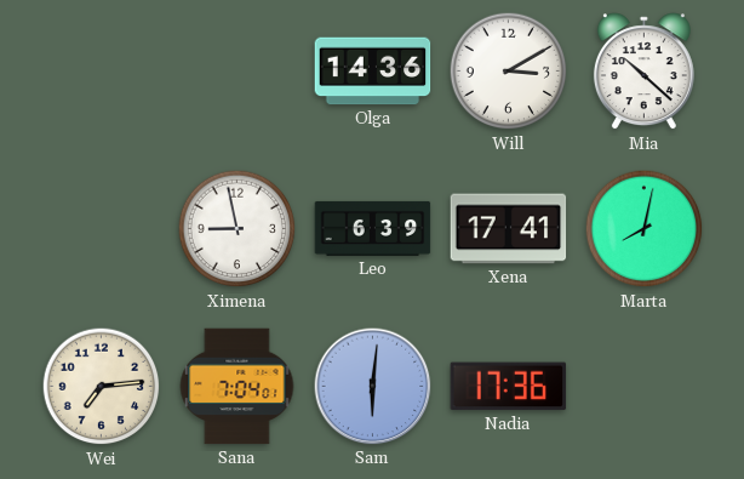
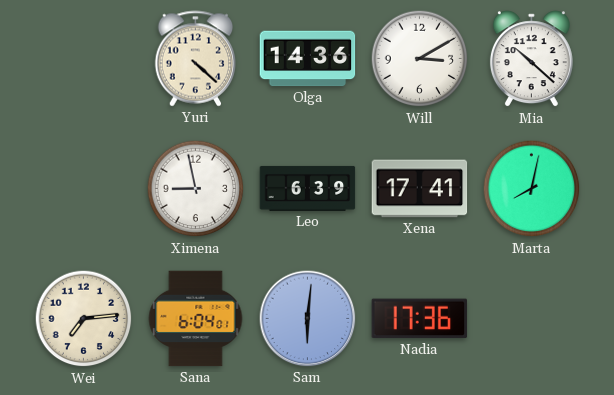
Yuri: none -> 4:22
Sana: 7:04 -> 6:04
